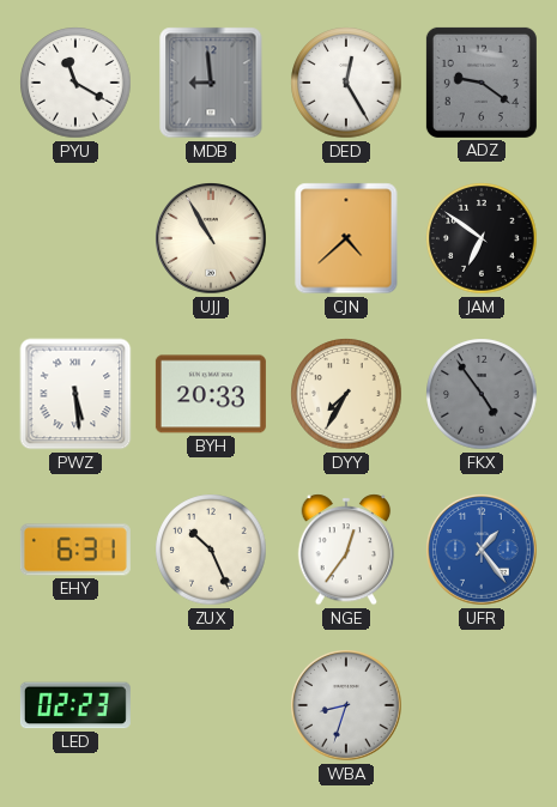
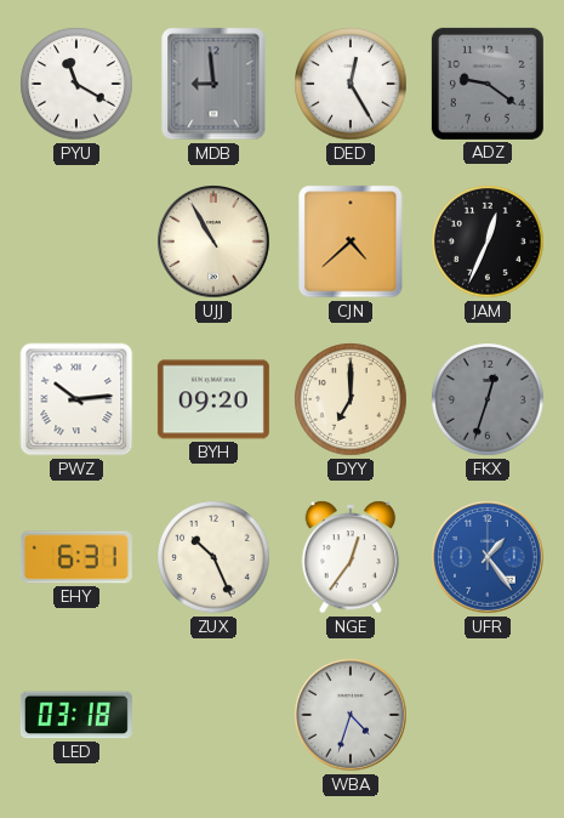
JAM: 6:51 -> 12:34
PWZ: 5:29 -> 10:14
BYH: 20:33 -> 09:20
DYY: 7:35 -> 7:00
FKX: 4:54 -> 12:33
LED: 02:23 -> 03:18
WBA: 8:33 -> 4:33
